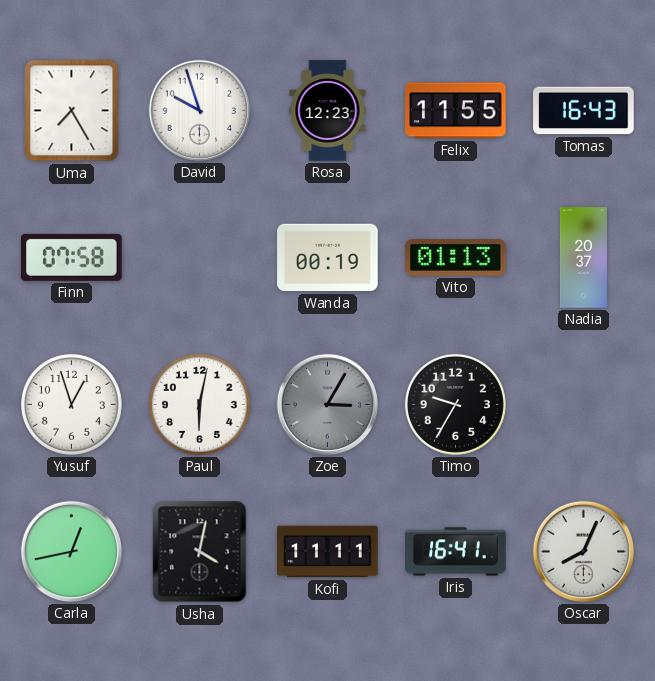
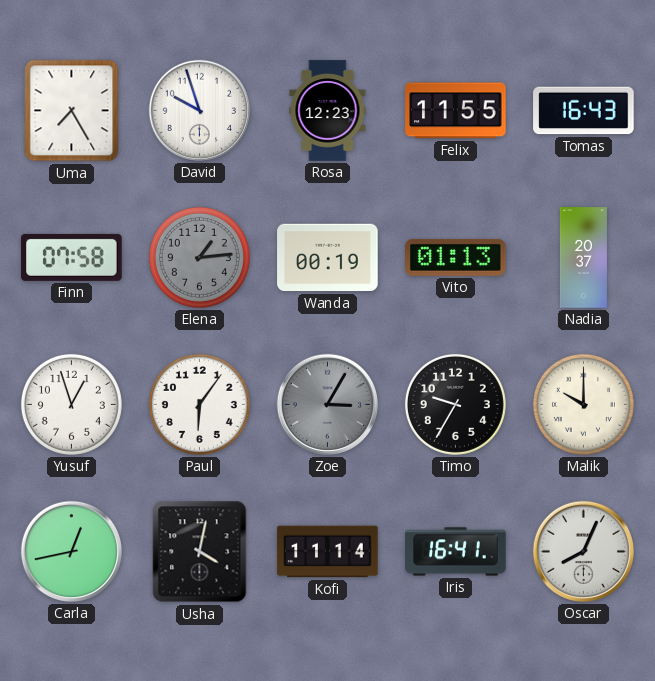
Elena: none -> 1:14
Paul: 6:02 -> 6:06
Malik: none -> 10:00
Kofi: 11:11 -> 11:14
